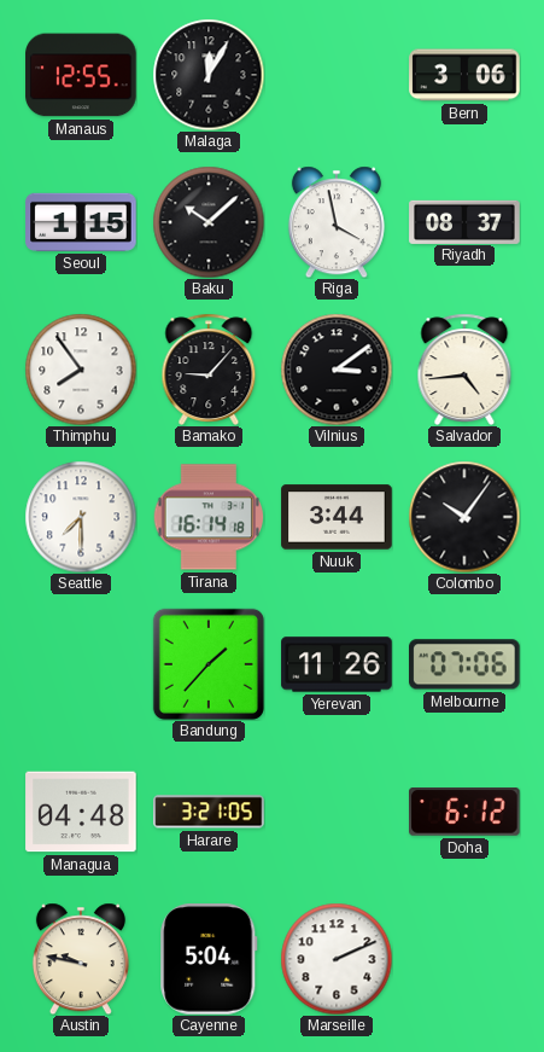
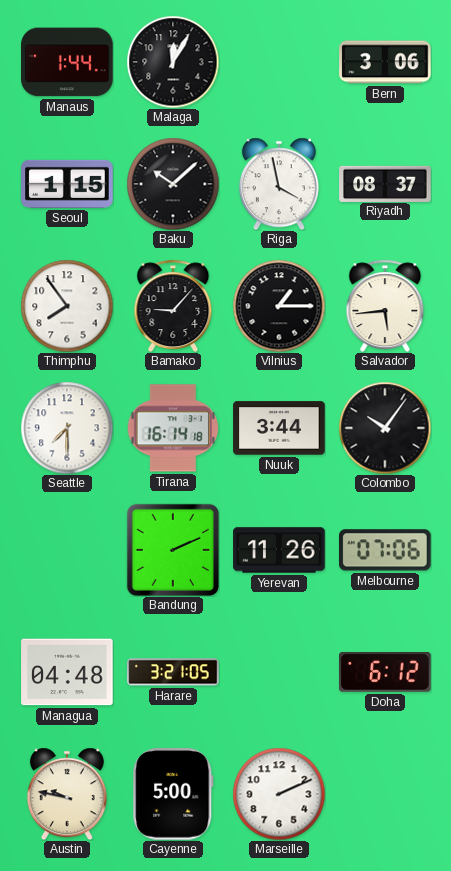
Manaus: 12:55 -> 1:44
Vilnius: 3:09 -> 1:15
Salvador: 4:44 -> 5:44
Bandung: 1:37 -> 2:11
Cayenne: 5:04 -> 5:00
